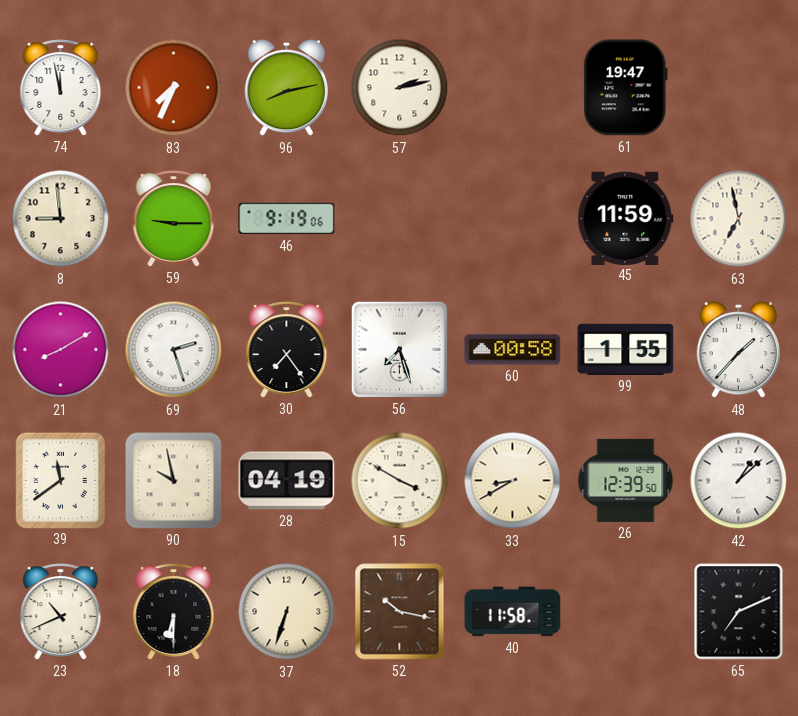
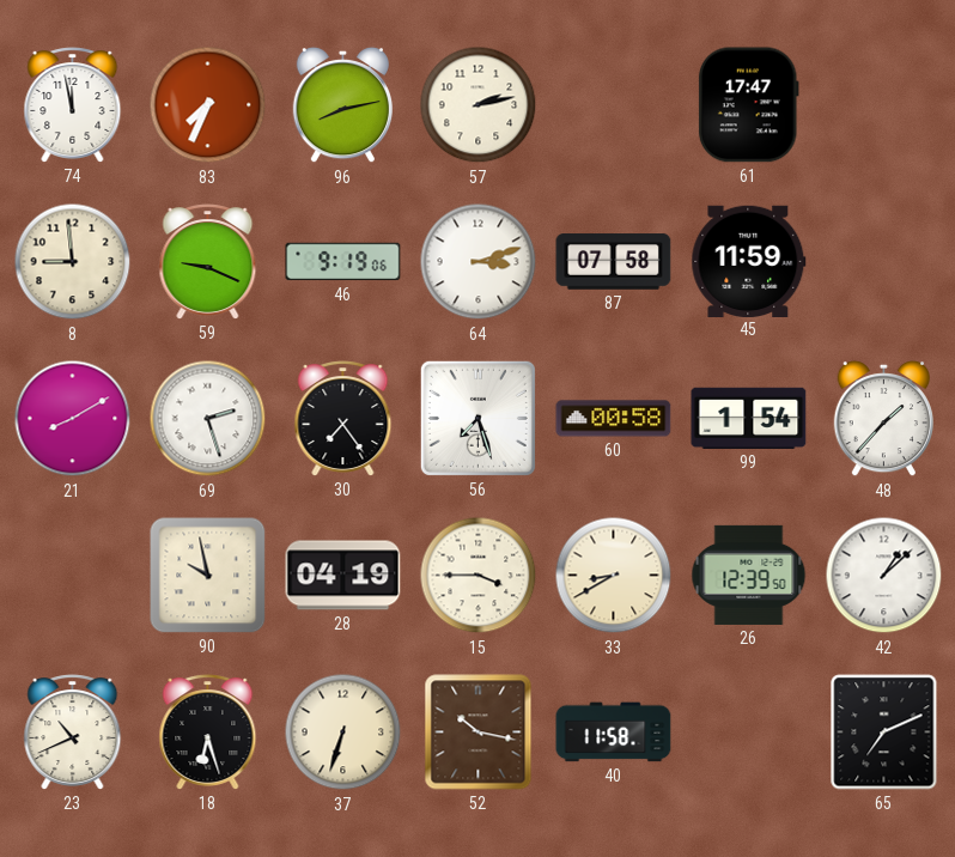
61: 19:47 -> 17:47
59: 9:15 -> 9:19
64: none -> 3:12
87: none -> 07:58
63: 6:58 -> none
99: 1:55 -> 1:54
39: 11:39 -> none
15: 3:50 -> 3:45
18: 6:30 -> 6:27
